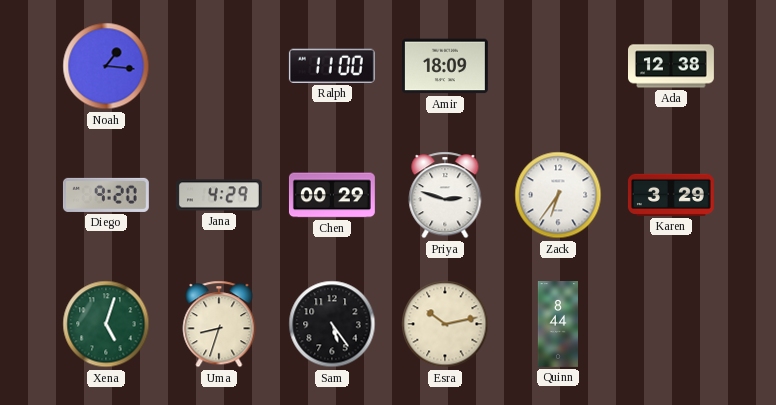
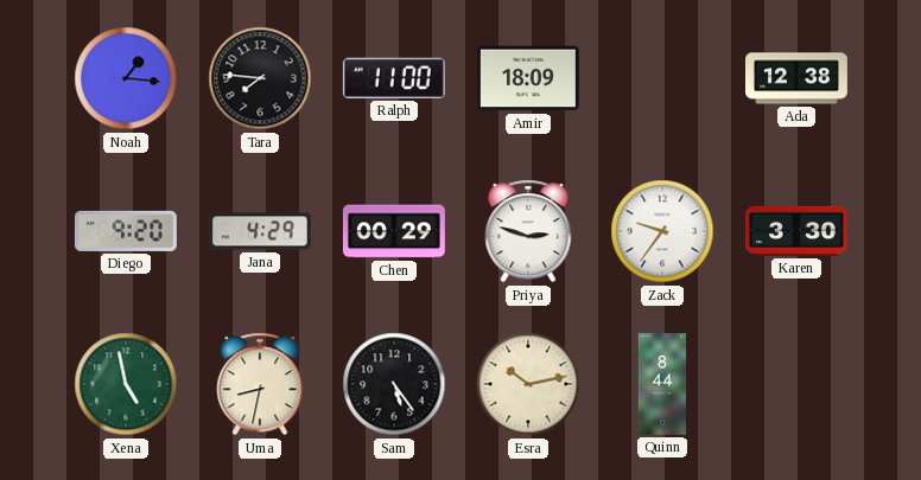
Tara: none -> 7:46
Zack: 6:36 -> 9:36
Karen: 3:29 -> 3:30
Xena: 5:03 -> 4:58
Uma: 8:33 -> 8:32
